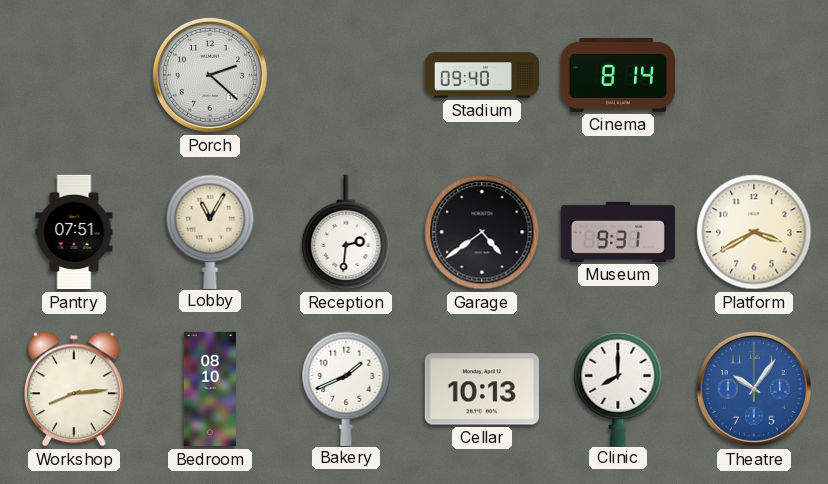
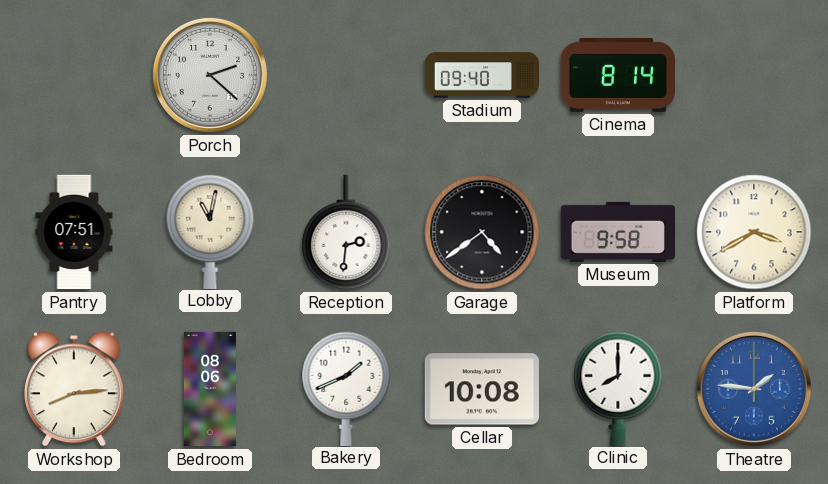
Lobby: 11:05 -> 11:02
Museum: 9:31 -> 9:58
Bedroom: 08:10 -> 08:06
Cellar: 10:13 -> 10:08
Theatre: 10:06 -> 1:46
